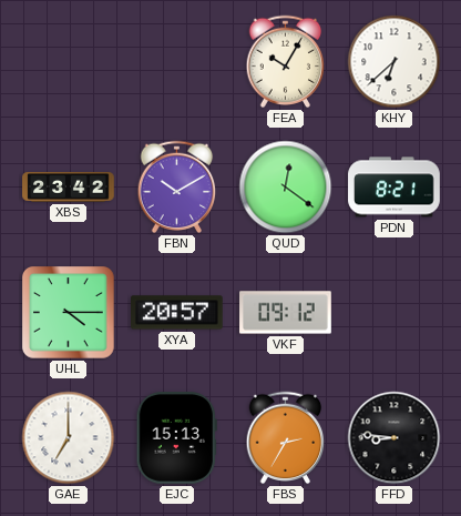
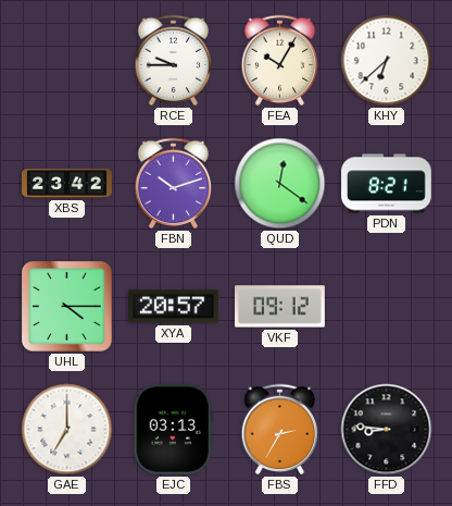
RCE: none -> 9:45
FBN: 10:10 -> 10:12
EJC: 15:13 -> 03:13
